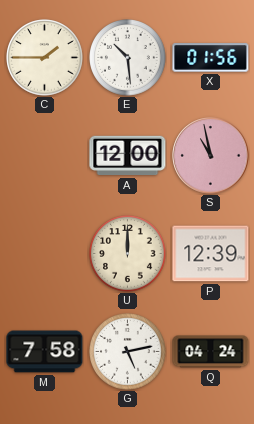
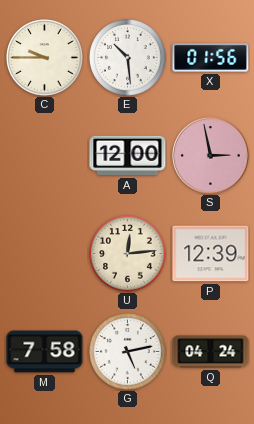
C: 1:45 -> 9:45
S: 10:58 -> 2:58
U: 12:00 -> 12:14
